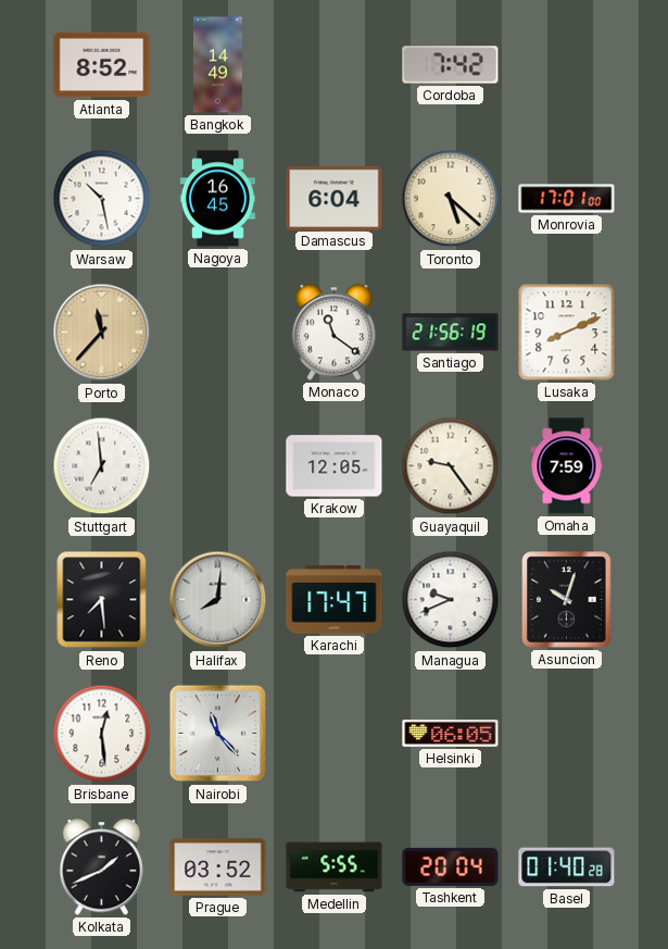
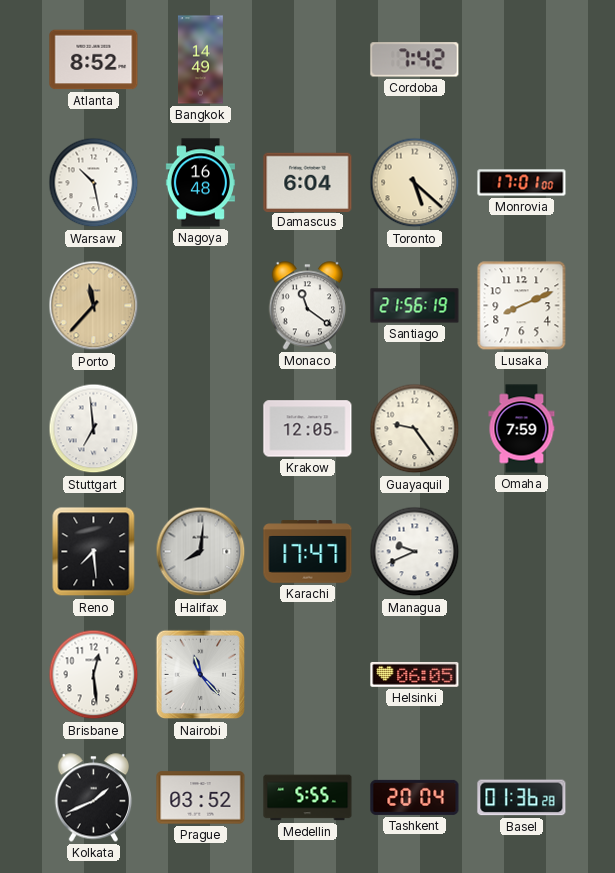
Nagoya: 16:45 -> 16:48
Asuncion: 10:03 -> none
Basel: 01:40 -> 01:36
